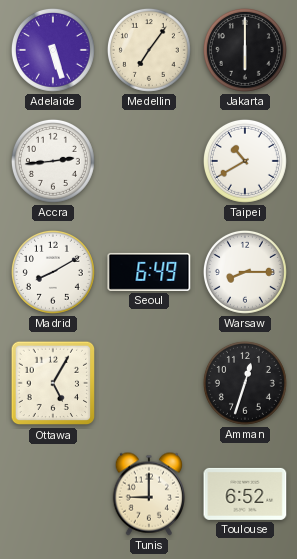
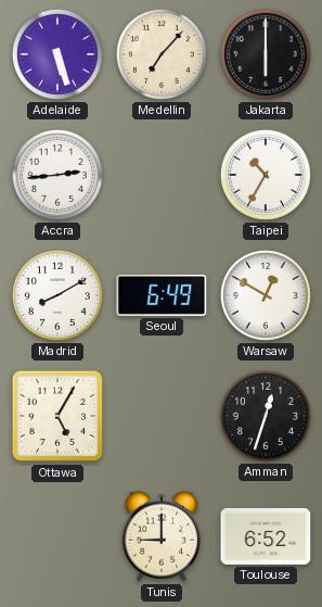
Medellin: 7:06 -> 7:07
Taipei: 10:40 -> 10:35
Warsaw: 8:15 -> 12:50
